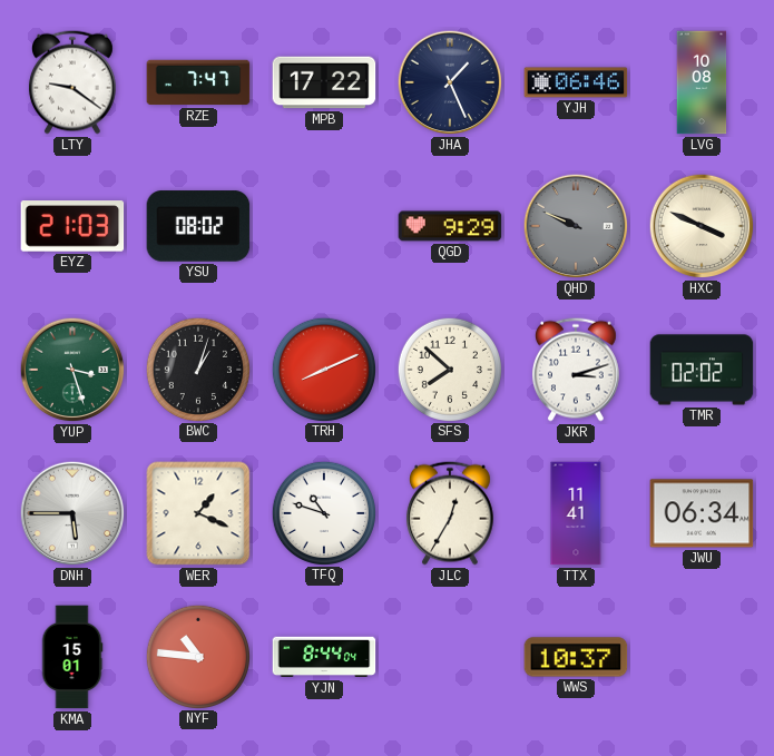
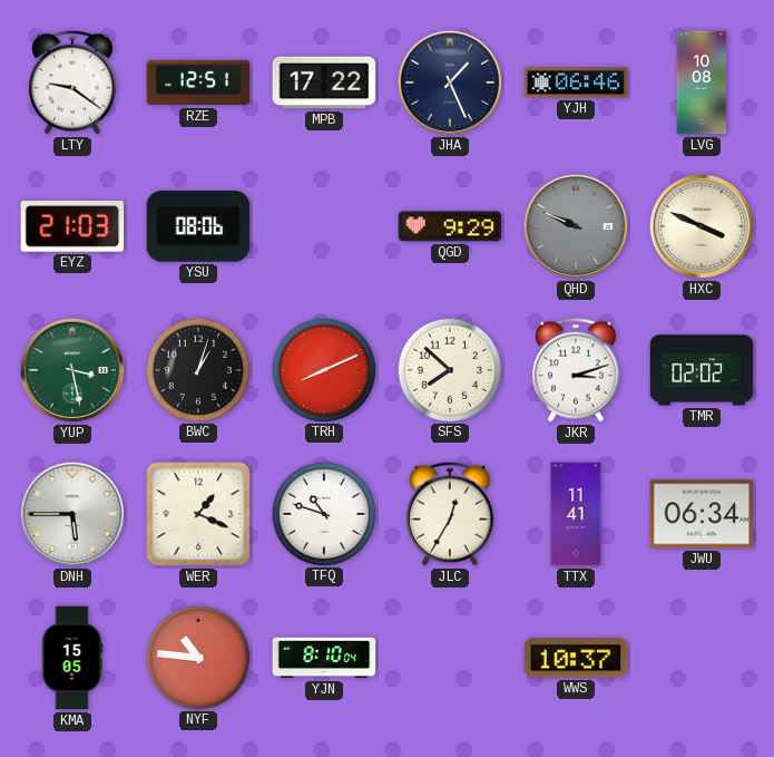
RZE: 7:47 -> 12:51
YSU: 08:02 -> 08:06
YUP: 3:27 -> 3:28
KMA: 15:01 -> 15:05
YJN: 8:44 -> 8:10
